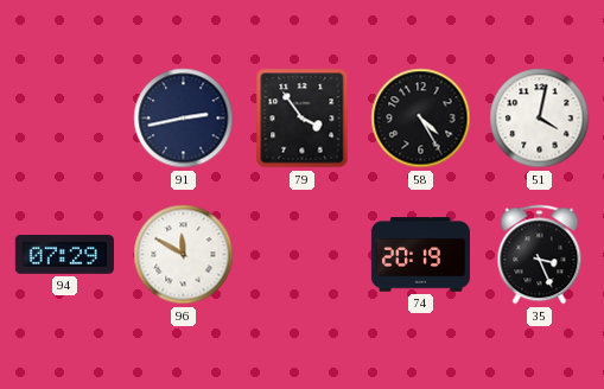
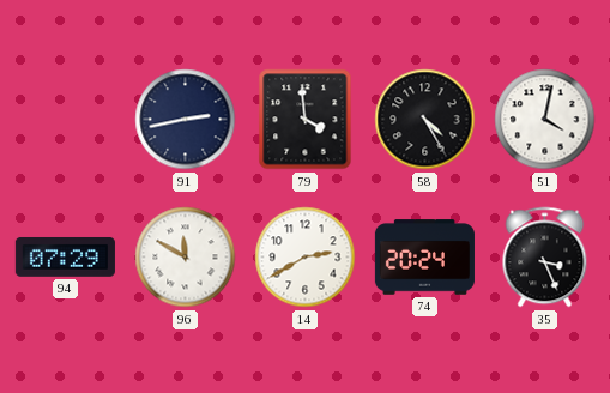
79: 3:54 -> 3:59
14: none -> 2:40
74: 20:19 -> 20:24
